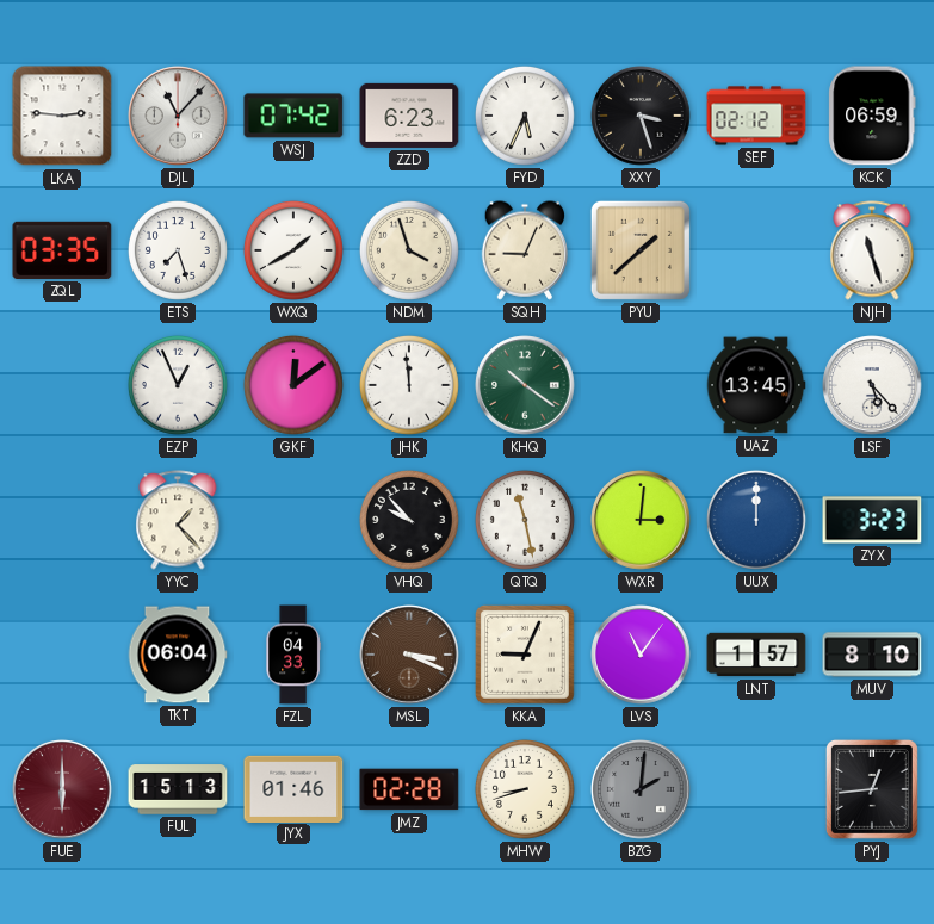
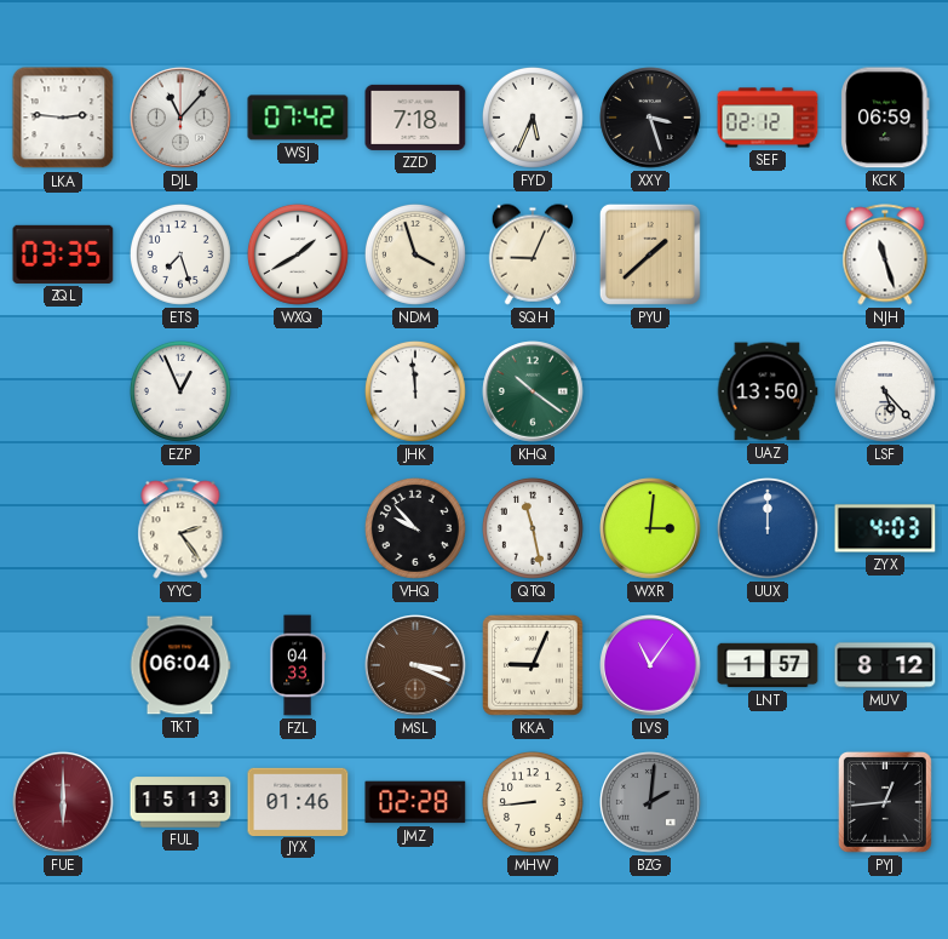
ZZD: 6:23 -> 7:18
GKF: 12:09 -> none
UAZ: 13:45 -> 13:50
YYC: 1:23 -> 2:24
ZYX: 3:23 -> 4:03
MUV: 8:10 -> 8:12
MHW: 8:42 -> 8:44
